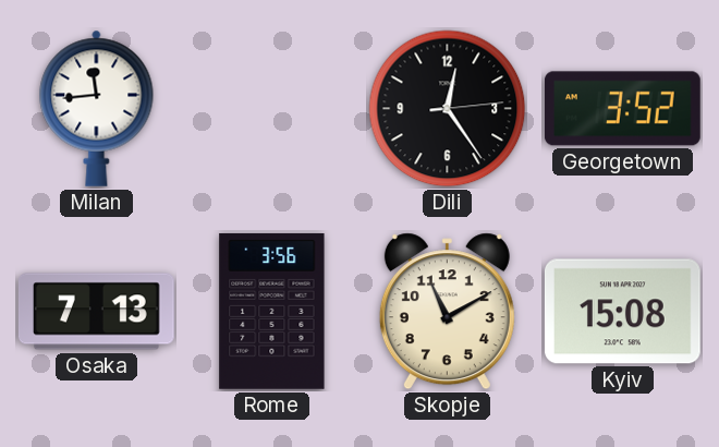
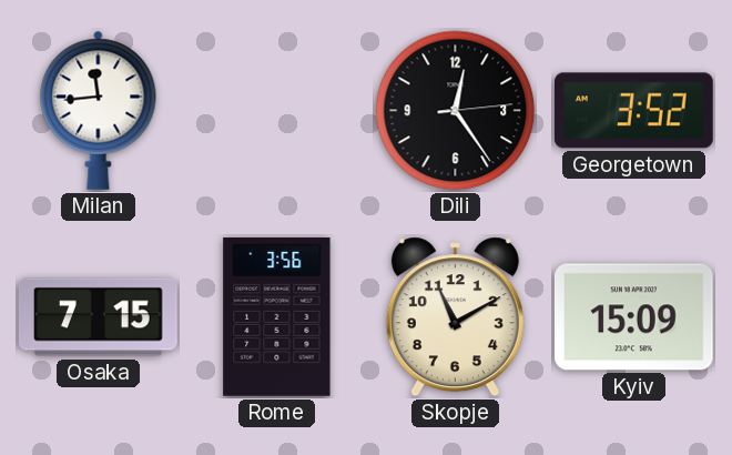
Osaka: 7:13 -> 7:15
Kyiv: 15:08 -> 15:09
